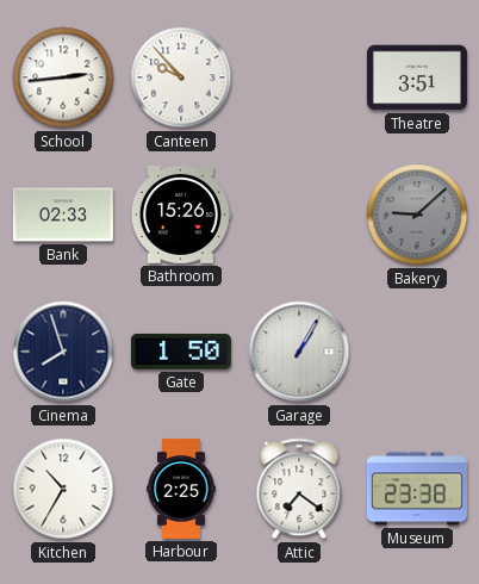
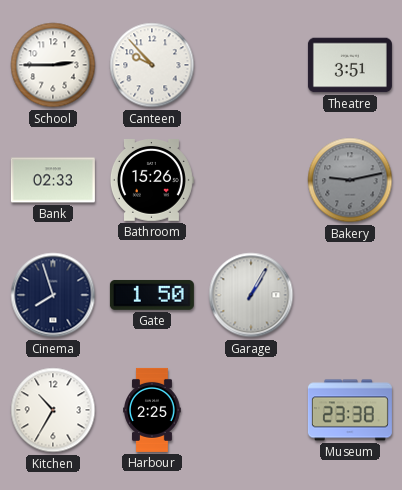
School: 2:44 -> 2:45
Bakery: 9:08 -> 9:13
Attic: 7:21 -> none
